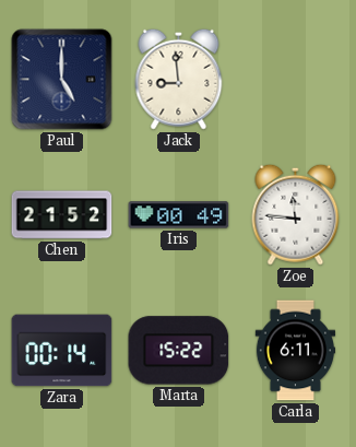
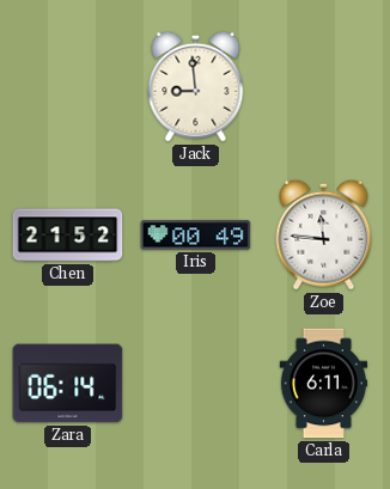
Paul: 5:00 -> none
Zara: 00:14 -> 06:14
Marta: 15:22 -> none
